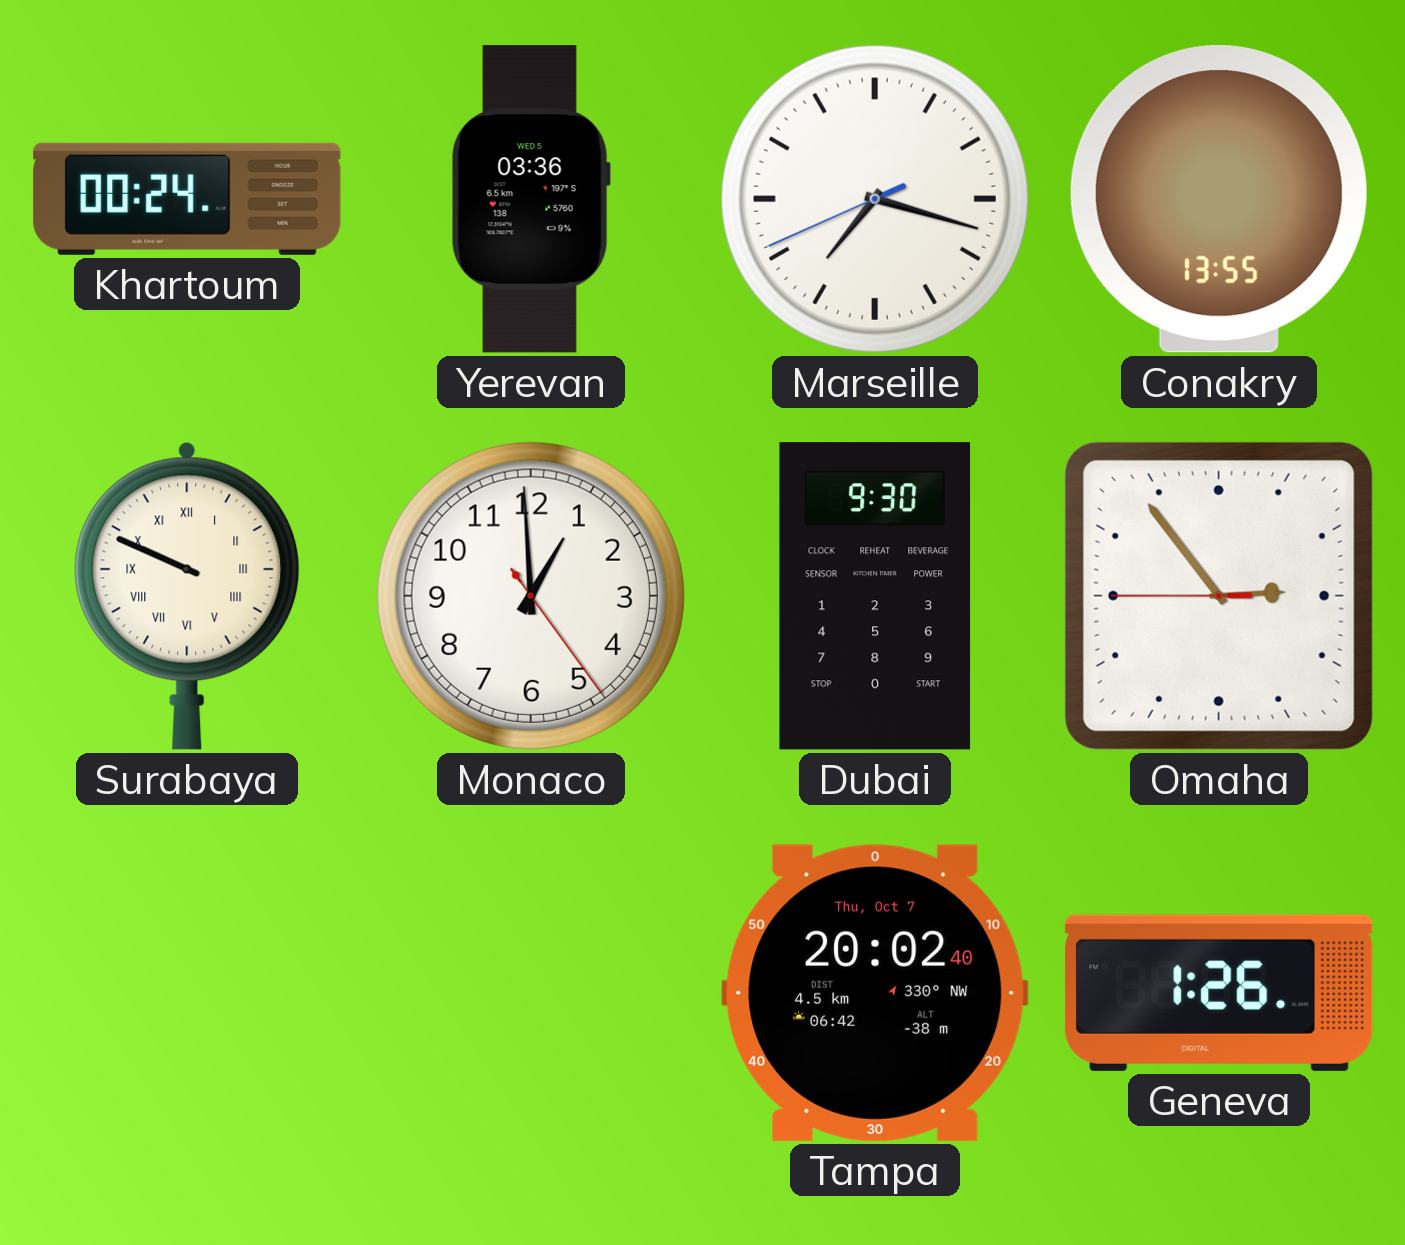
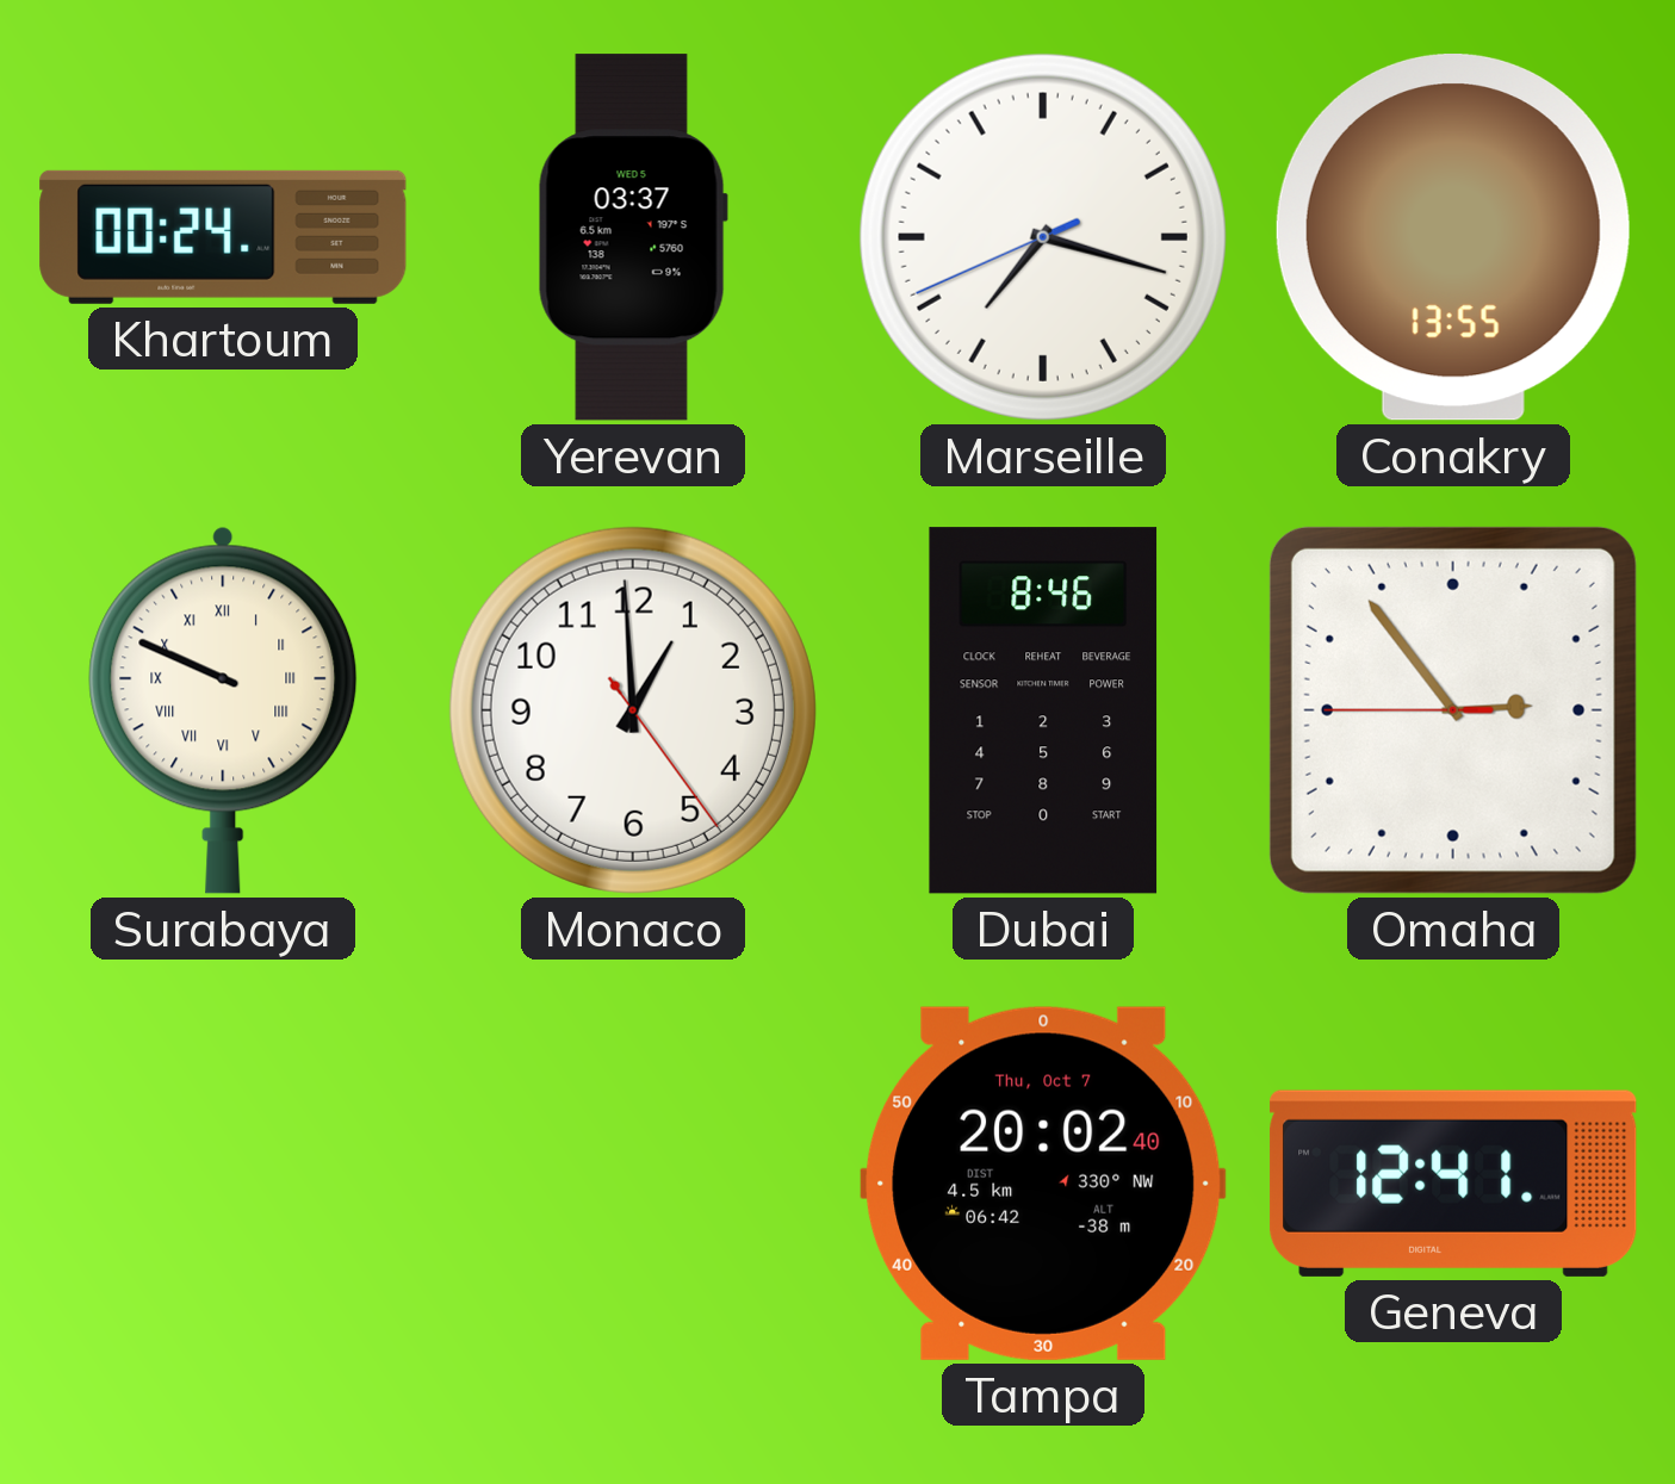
Yerevan: 03:36 -> 03:37
Dubai: 9:30 -> 8:46
Geneva: 1:26 -> 12:41
